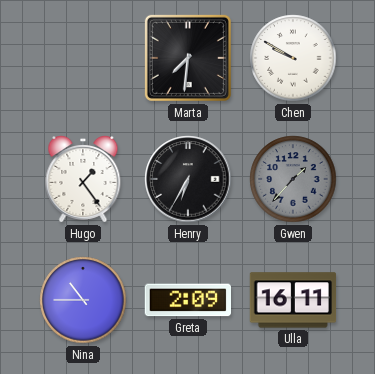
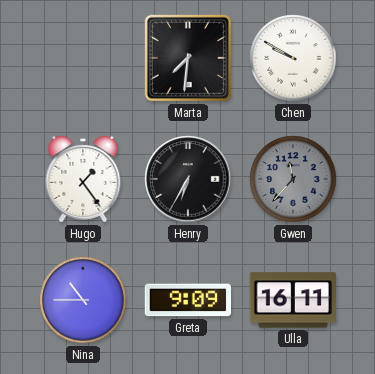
Gwen: 1:37 -> 11:37
Greta: 2:09 -> 9:09
